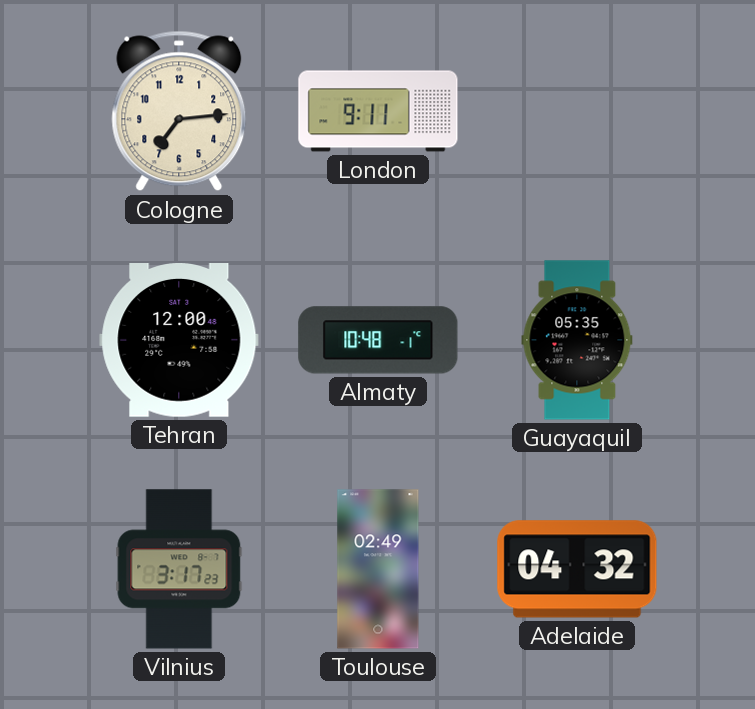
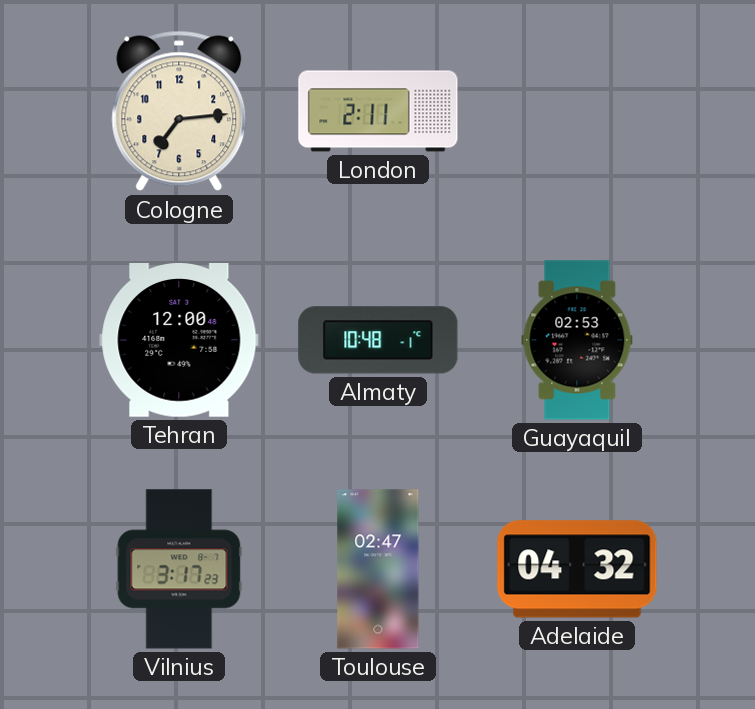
London: 9:11 -> 2:11
Guayaquil: 05:35 -> 02:53
Toulouse: 02:49 -> 02:47
